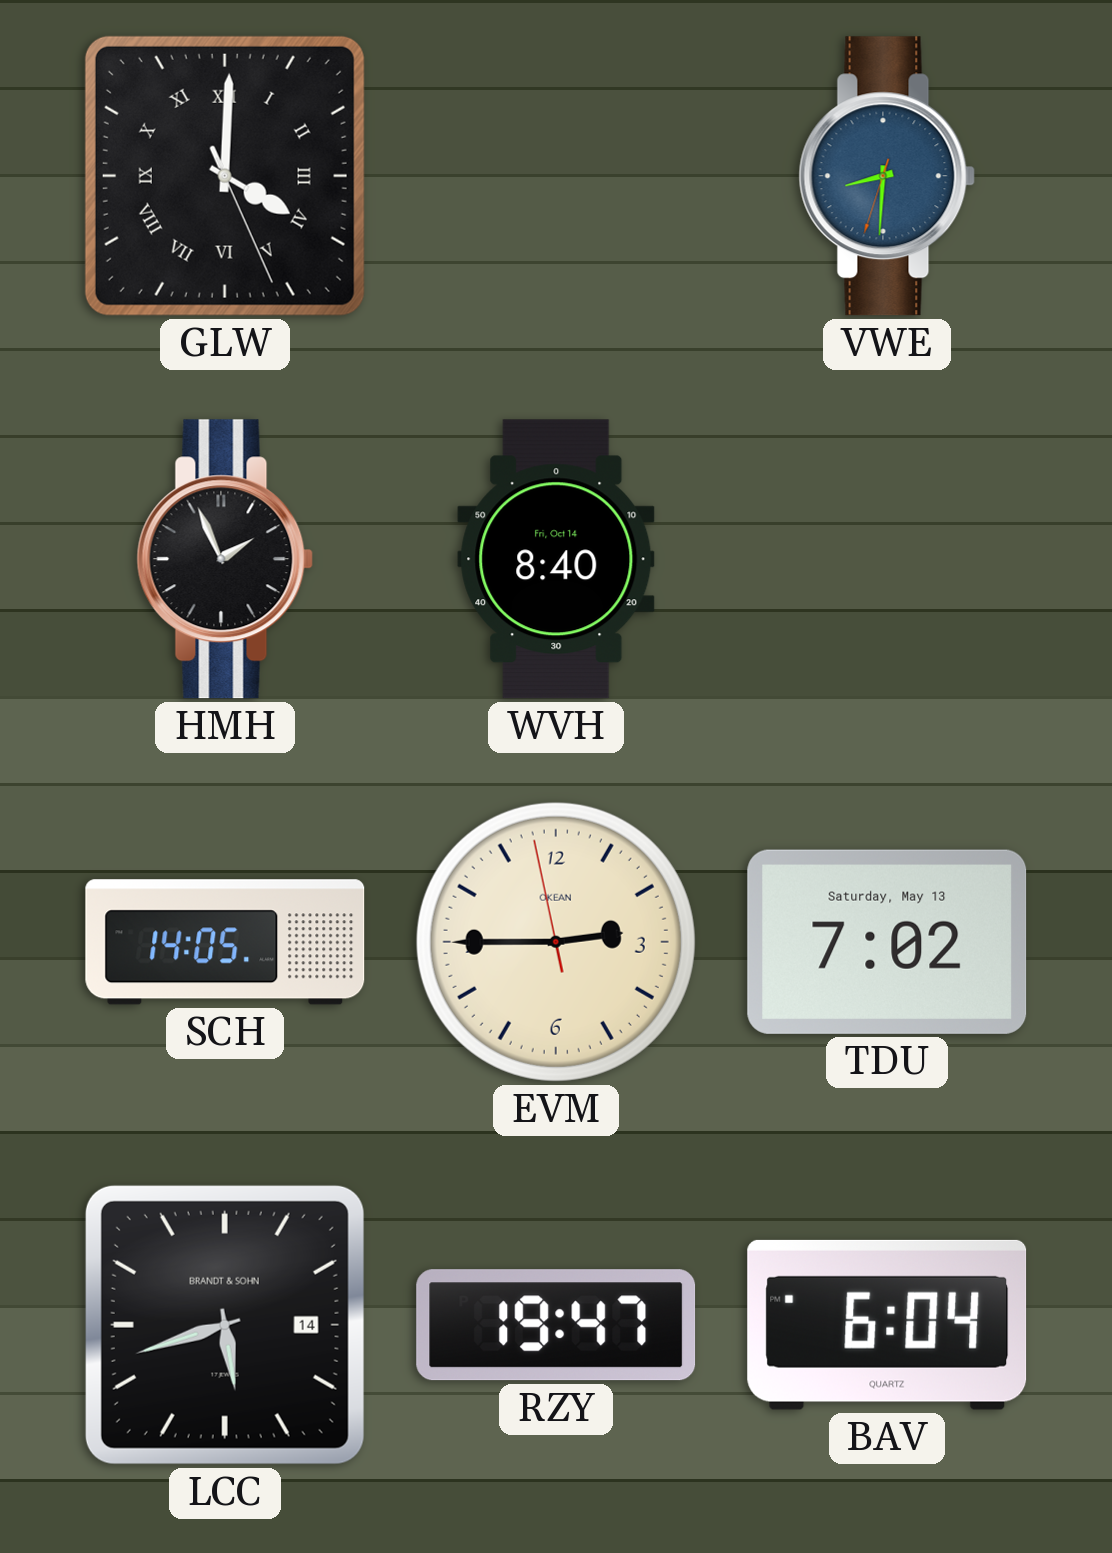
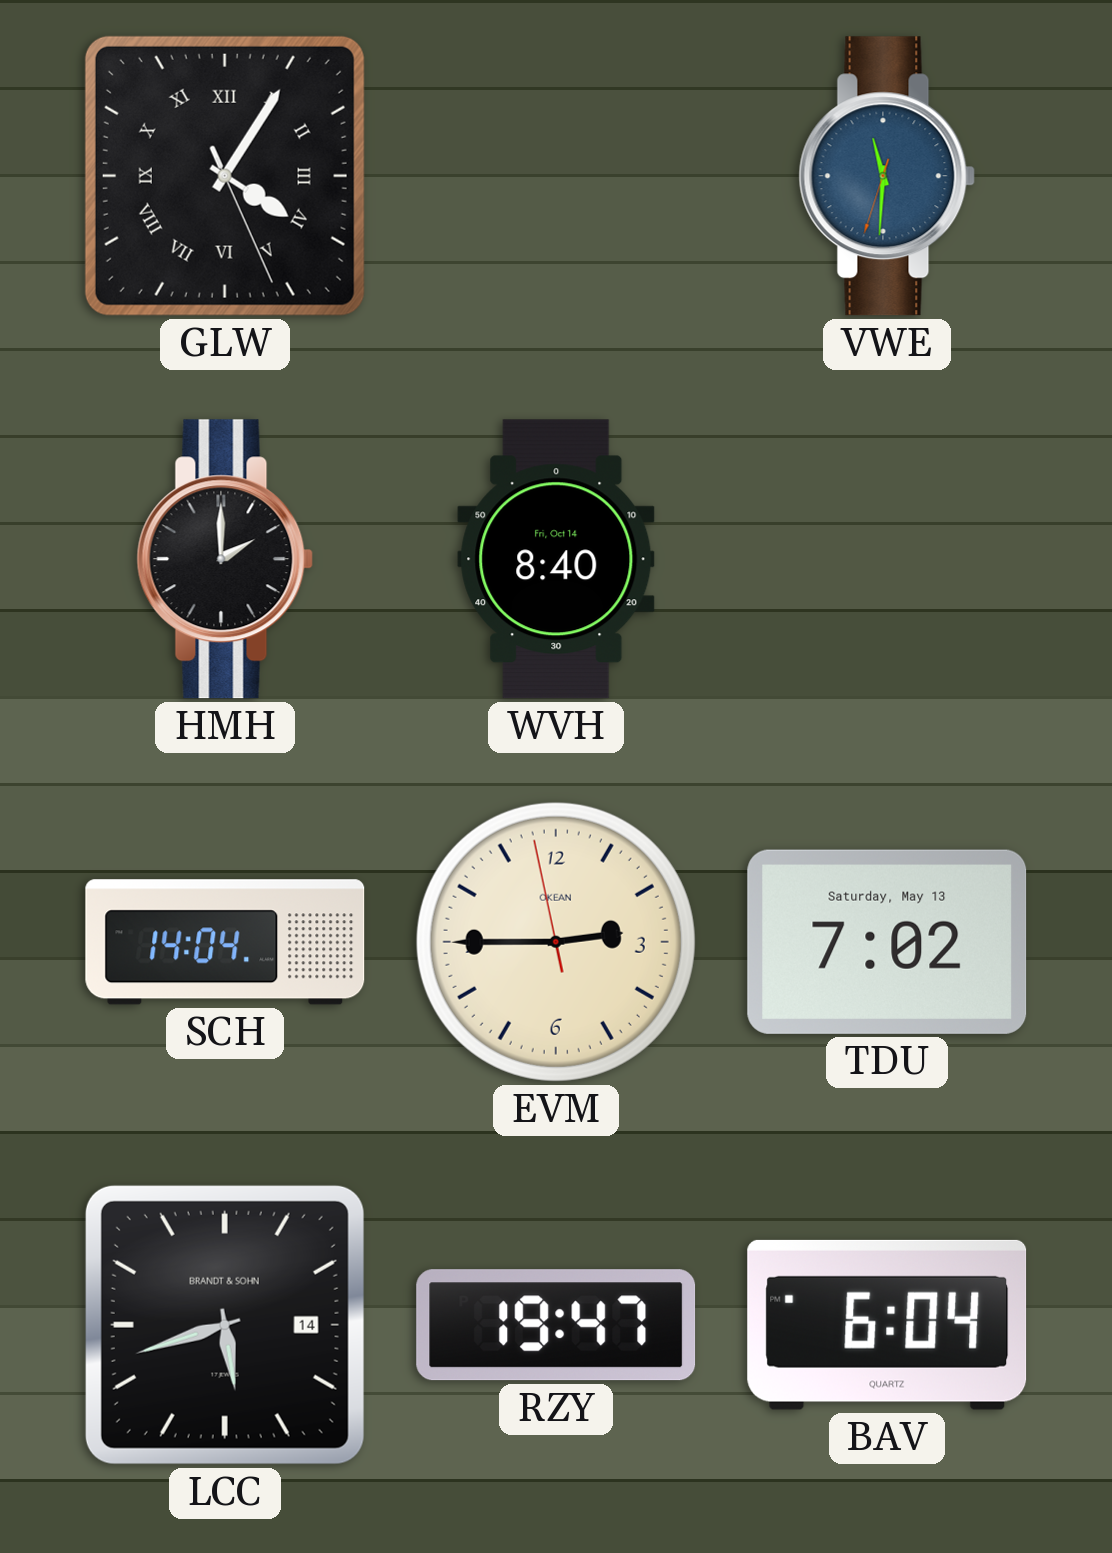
GLW: 4:00 -> 4:05
VWE: 8:30 -> 11:30
HMH: 1:56 -> 2:00
SCH: 14:05 -> 14:04
